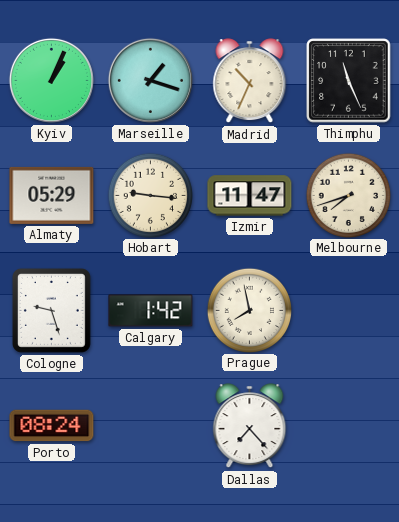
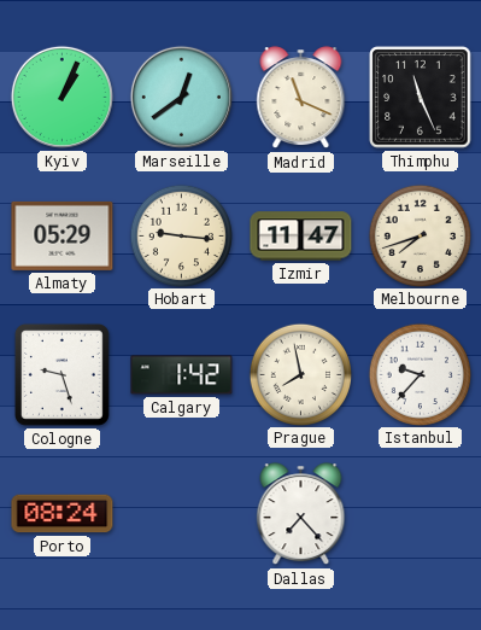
Marseille: 1:18 -> 12:39
Madrid: 10:34 -> 11:19
Istanbul: none -> 9:37
